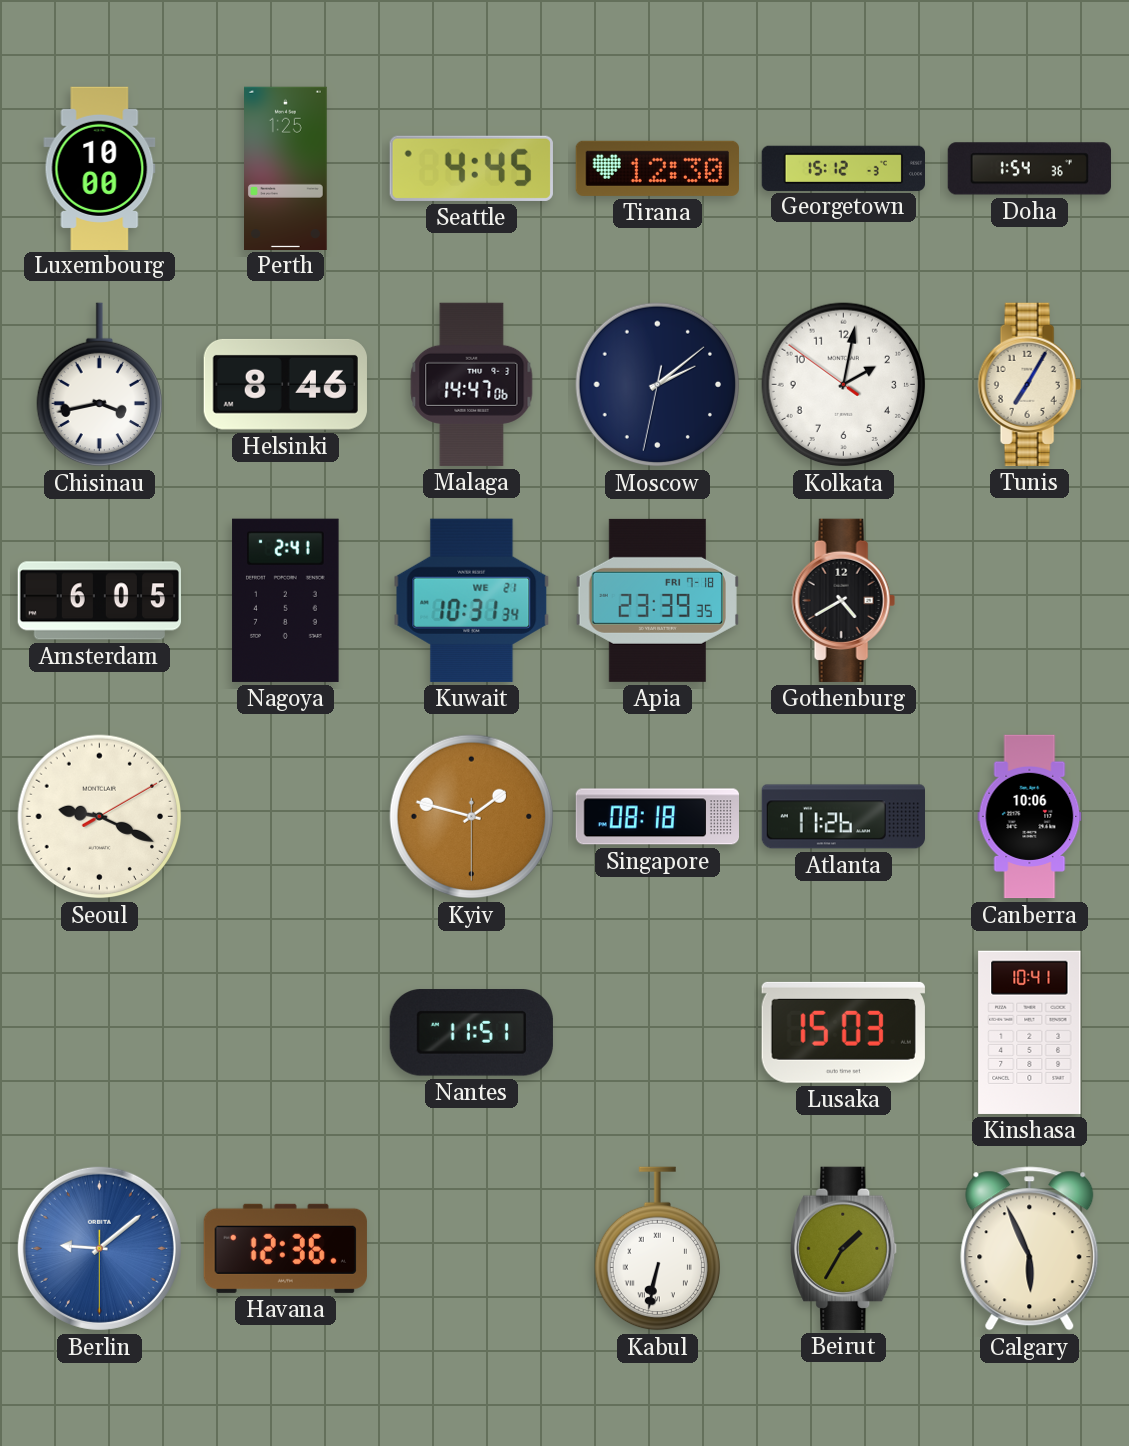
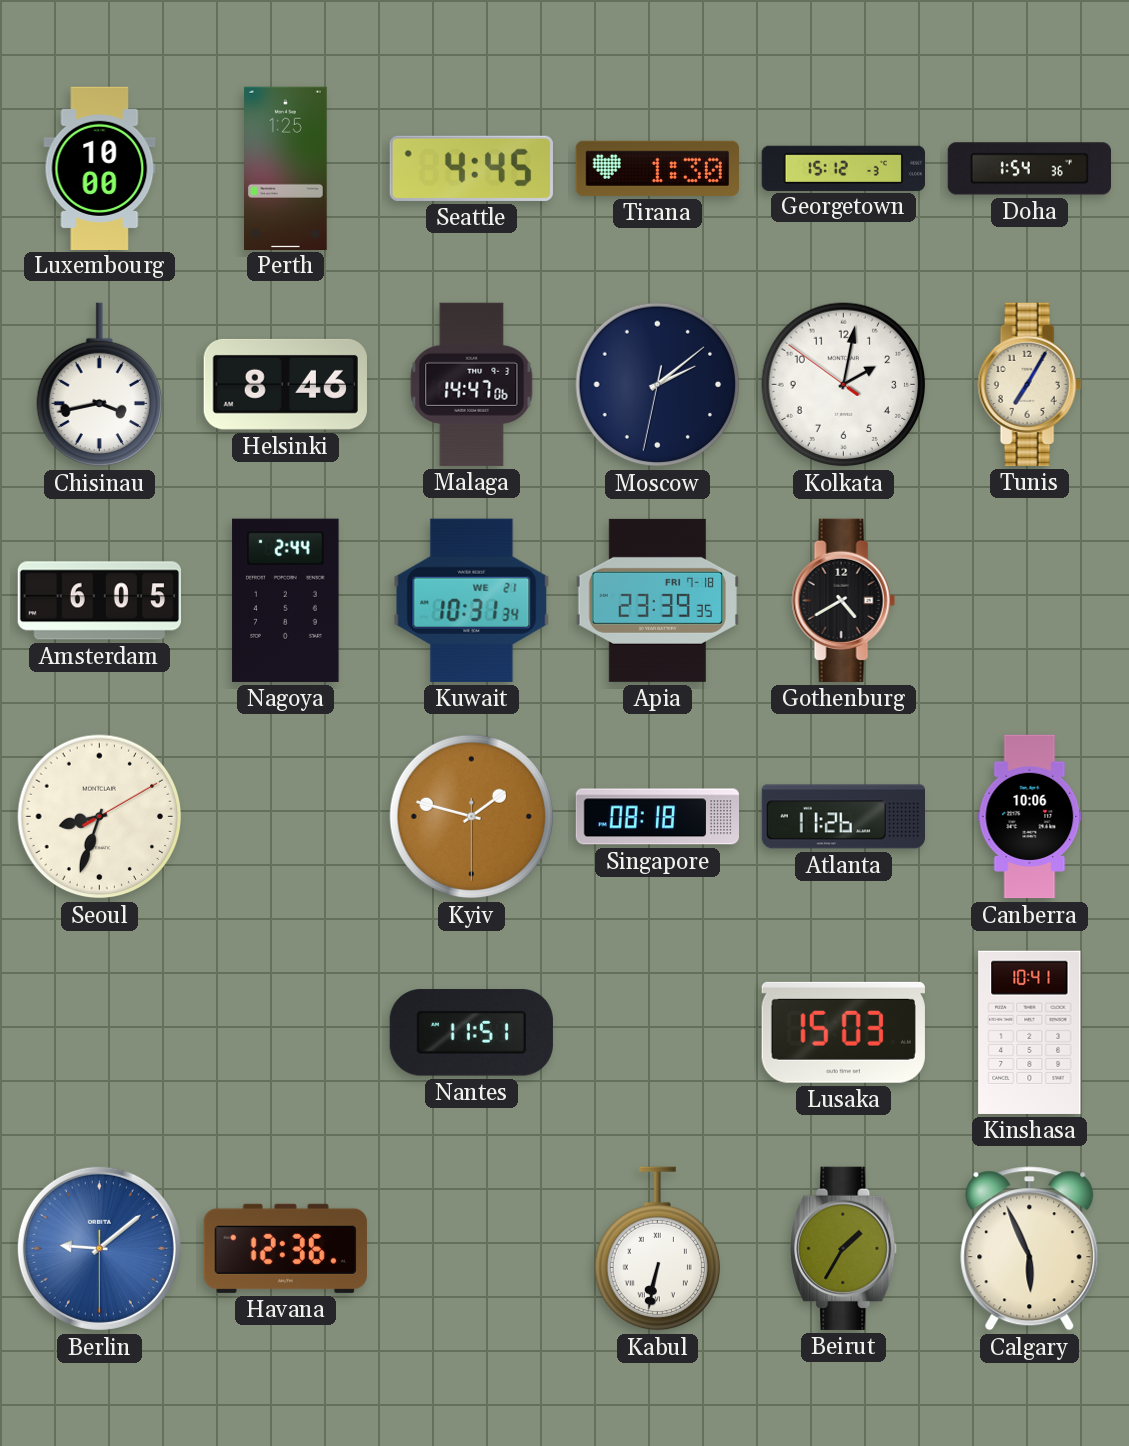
Tirana: 12:30 -> 1:30
Nagoya: 2:41 -> 2:44
Seoul: 9:19 -> 8:33
